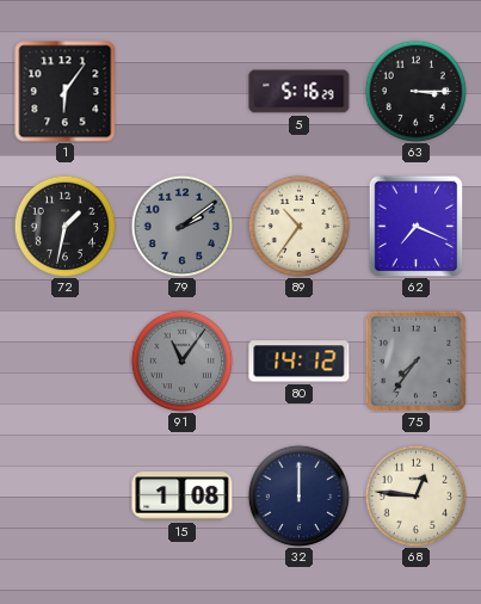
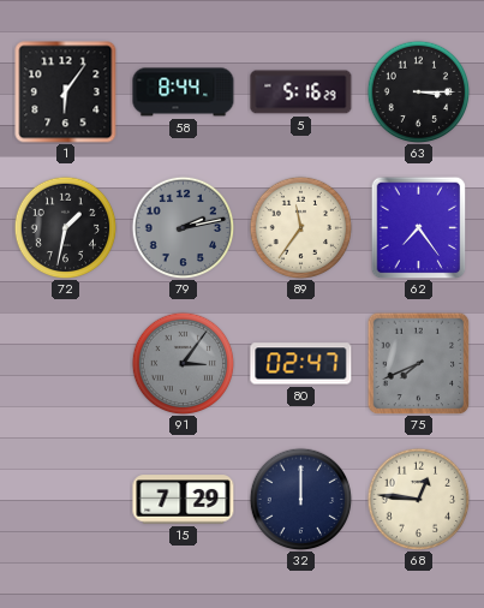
58: none -> 8:44
79: 2:09 -> 2:13
89: 10:36 -> 11:36
62: 7:19 -> 7:24
91: 11:06 -> 3:06
80: 14:12 -> 02:47
75: 7:36 -> 7:41
15: 1:08 -> 7:29
